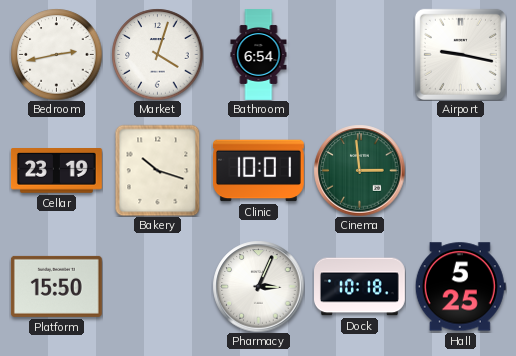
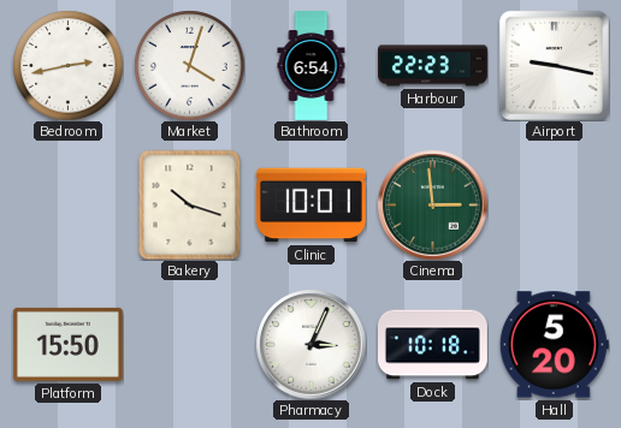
Harbour: none -> 22:23
Cellar: 23:19 -> none
Hall: 5:25 -> 5:20
